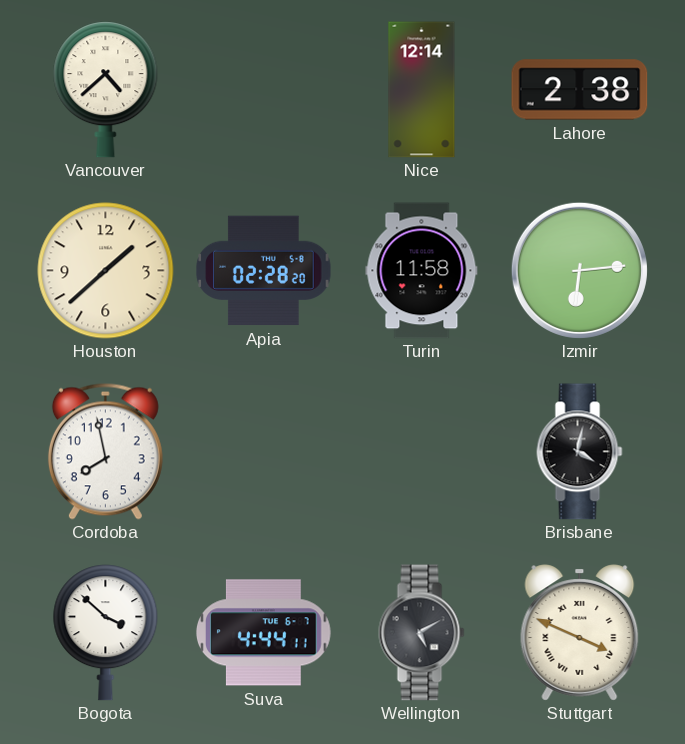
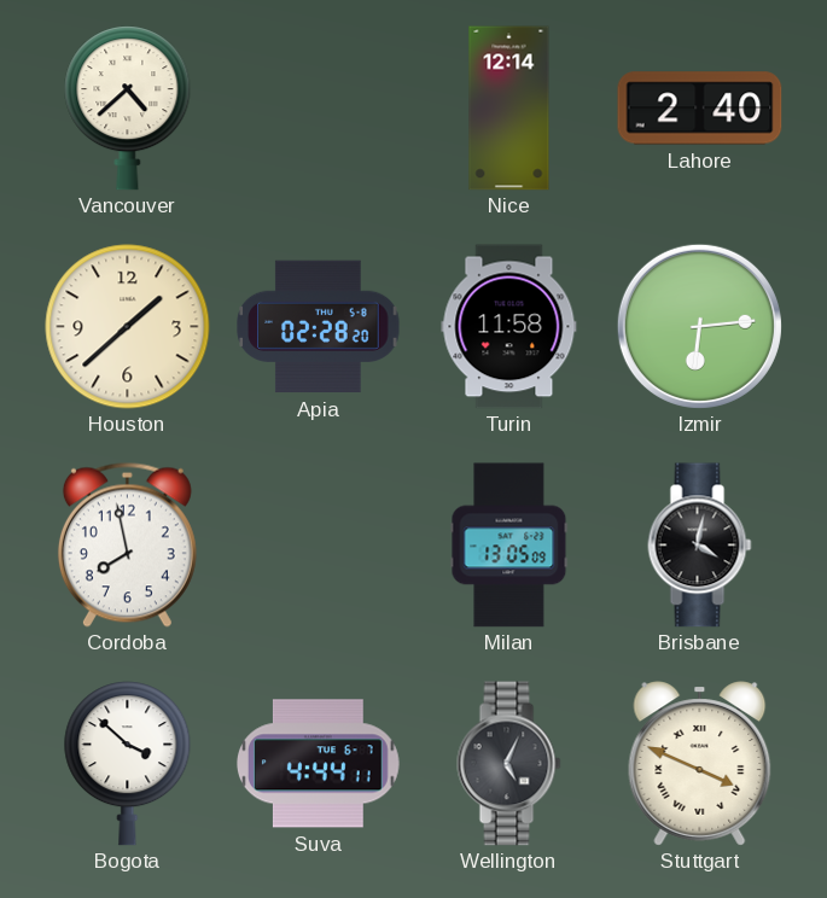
Lahore: 2:38 -> 2:40
Milan: none -> 13:05
Wellington: 5:10 -> 5:04
